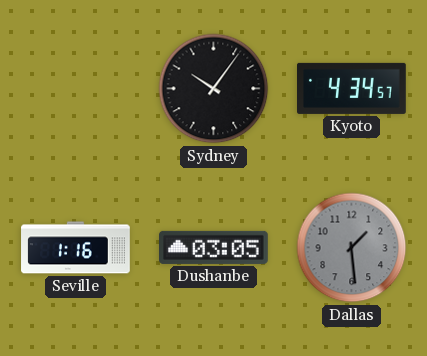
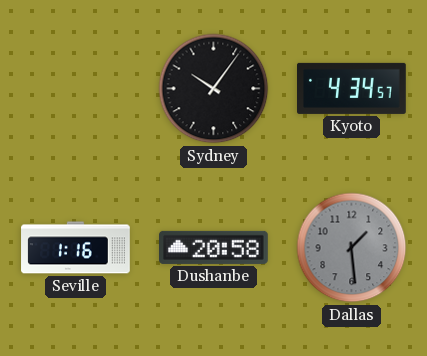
Dushanbe: 03:05 -> 20:58
